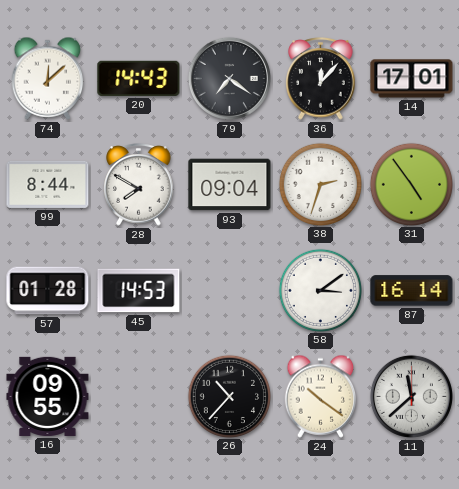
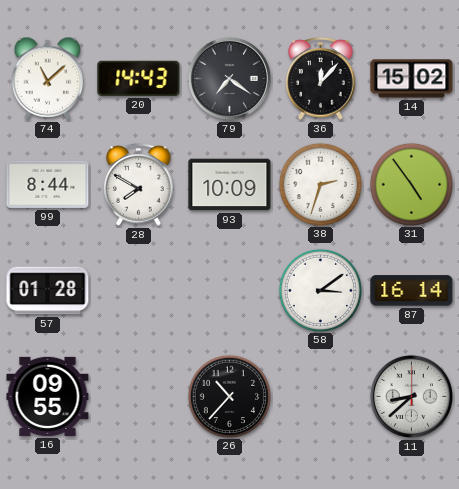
74: 12:08 -> 11:08
14: 17:01 -> 15:02
93: 09:04 -> 10:09
45: 14:53 -> none
24: 10:21 -> none
11: 11:38 -> 8:38
